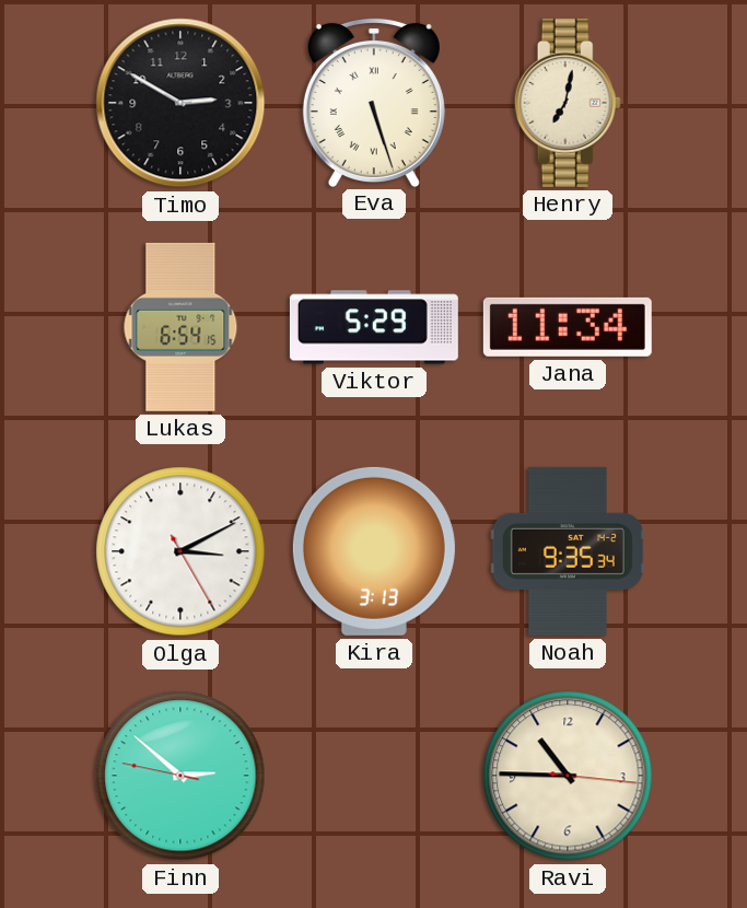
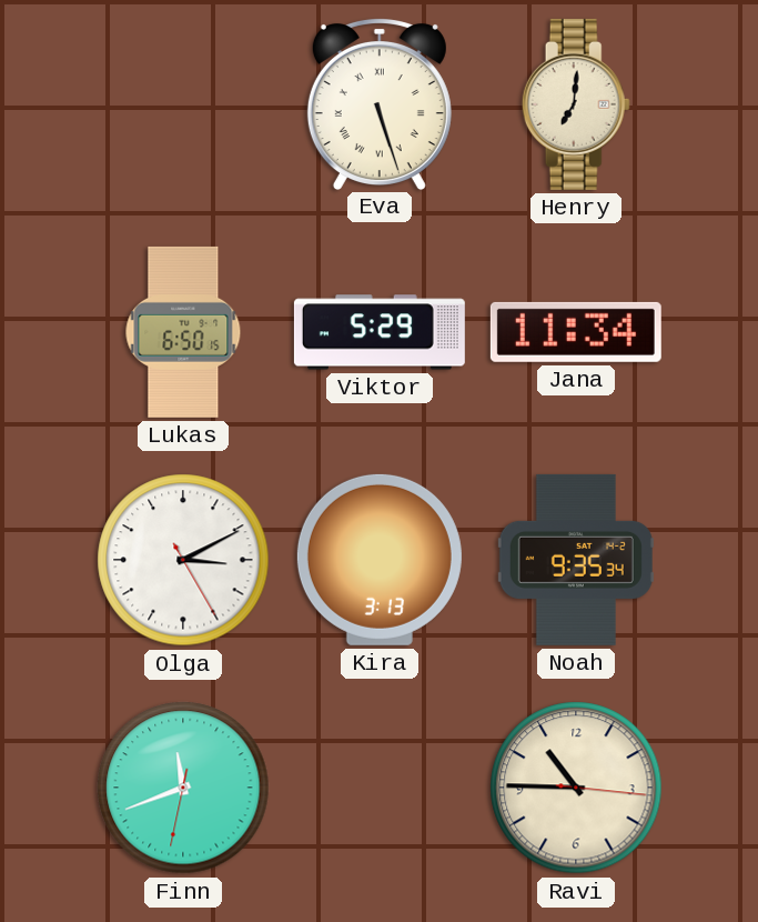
Timo: 2:50 -> none
Henry: 7:02 -> 7:01
Lukas: 6:54 -> 6:50
Finn: 2:51 -> 11:41
